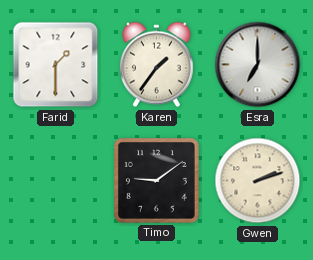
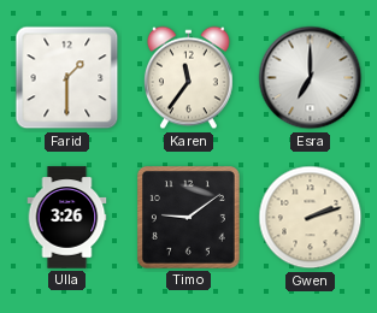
Karen: 1:36 -> 11:36
Ulla: none -> 3:26
